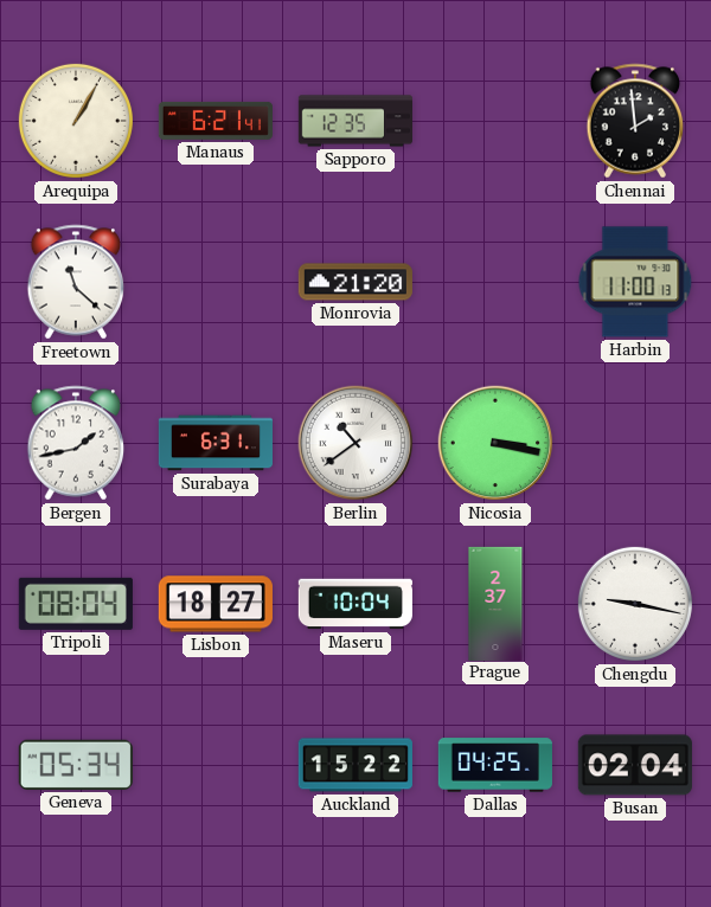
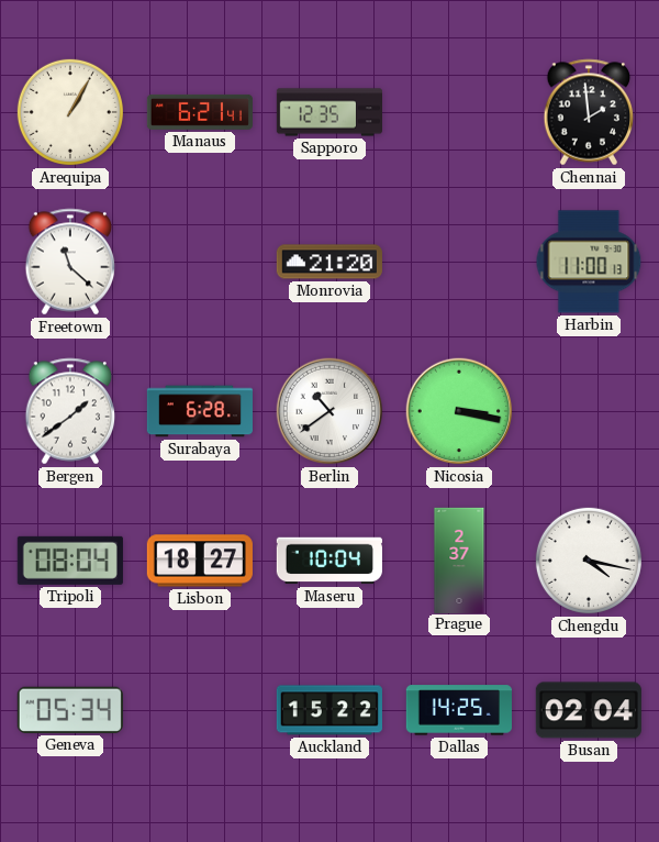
Bergen: 1:43 -> 1:39
Surabaya: 6:31 -> 6:28
Chengdu: 9:17 -> 4:17
Dallas: 04:25 -> 14:25
